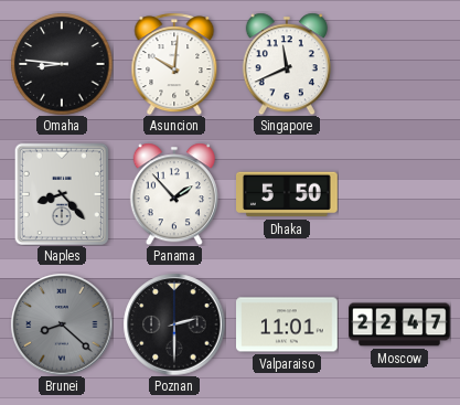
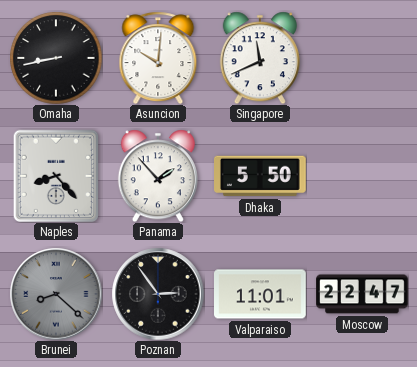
Omaha: 8:46 -> 8:43
Poznan: 2:30 -> 2:54
